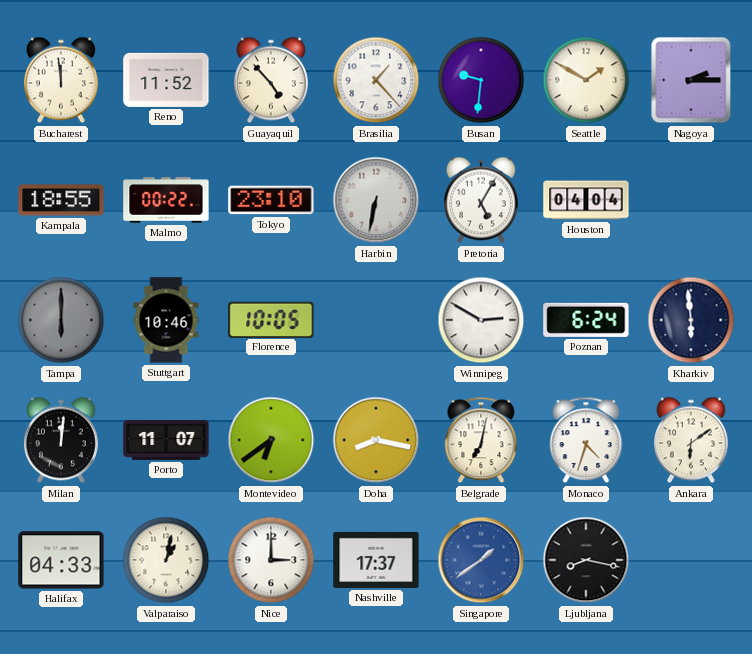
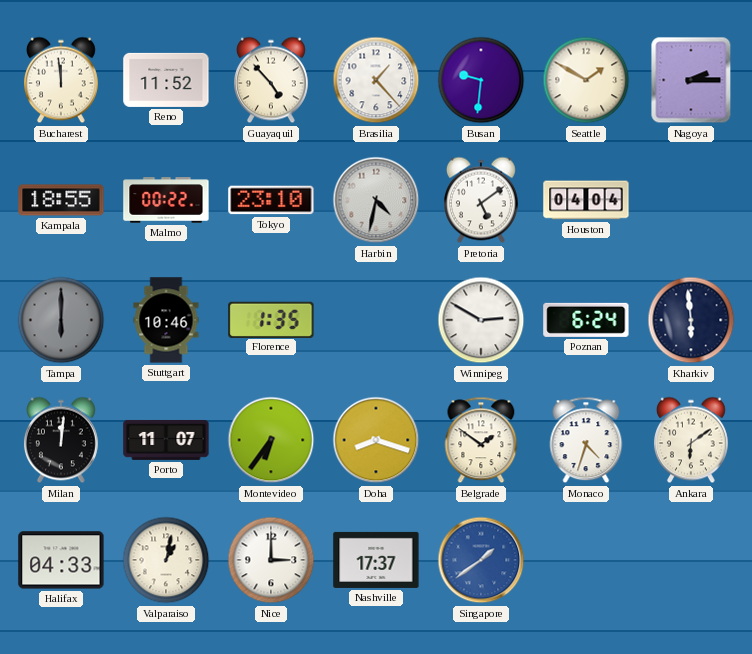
Harbin: 6:32 -> 4:32
Pretoria: 5:05 -> 5:09
Florence: 10:05 -> 1:35
Montevideo: 6:39 -> 6:36
Doha: 8:17 -> 8:18
Belgrade: 7:02 -> 1:51
Ljubljana: 8:17 -> none
